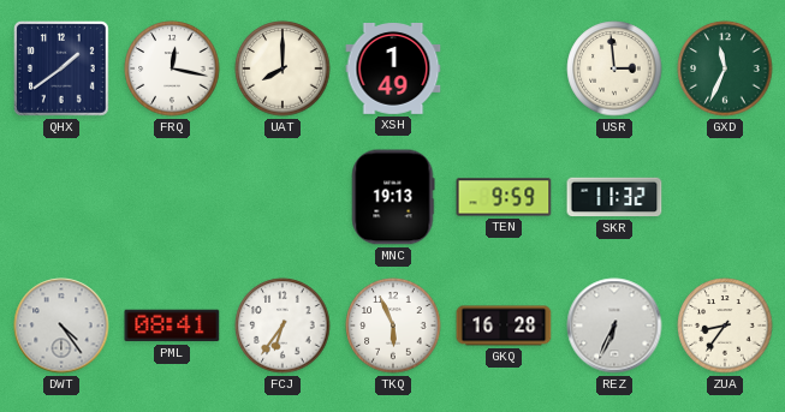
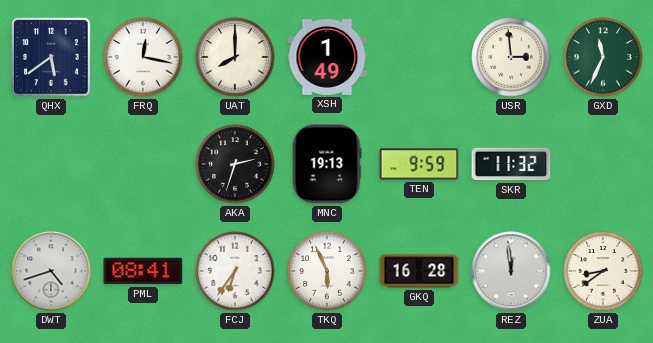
QHX: 1:39 -> 5:39
AKA: none -> 2:33
DWT: 4:24 -> 4:42
REZ: 6:34 -> 11:59
ZUA: 8:36 -> 8:39
